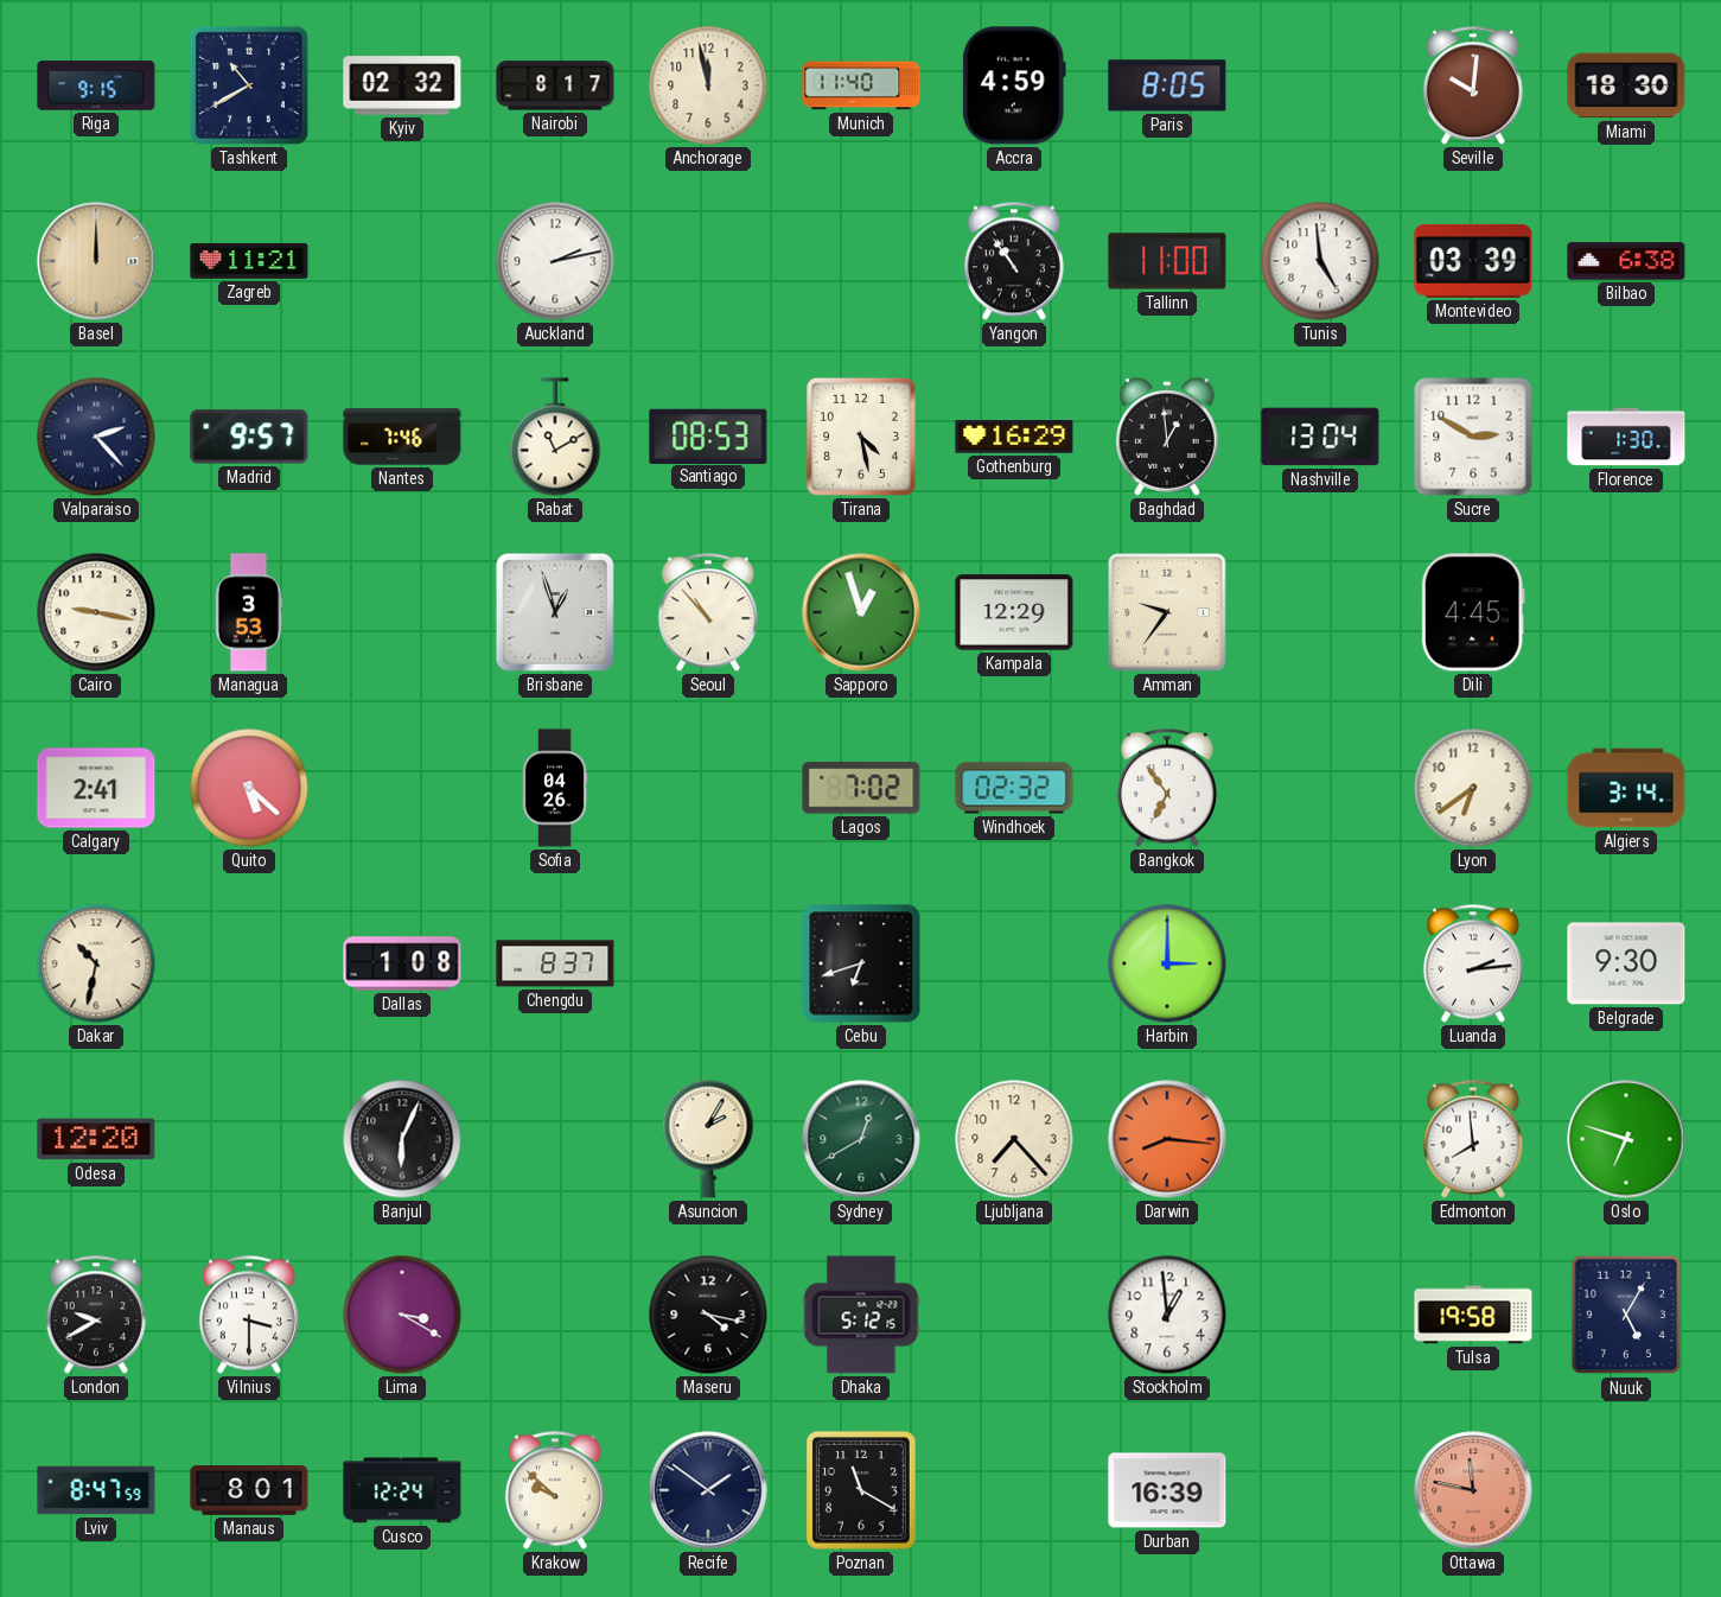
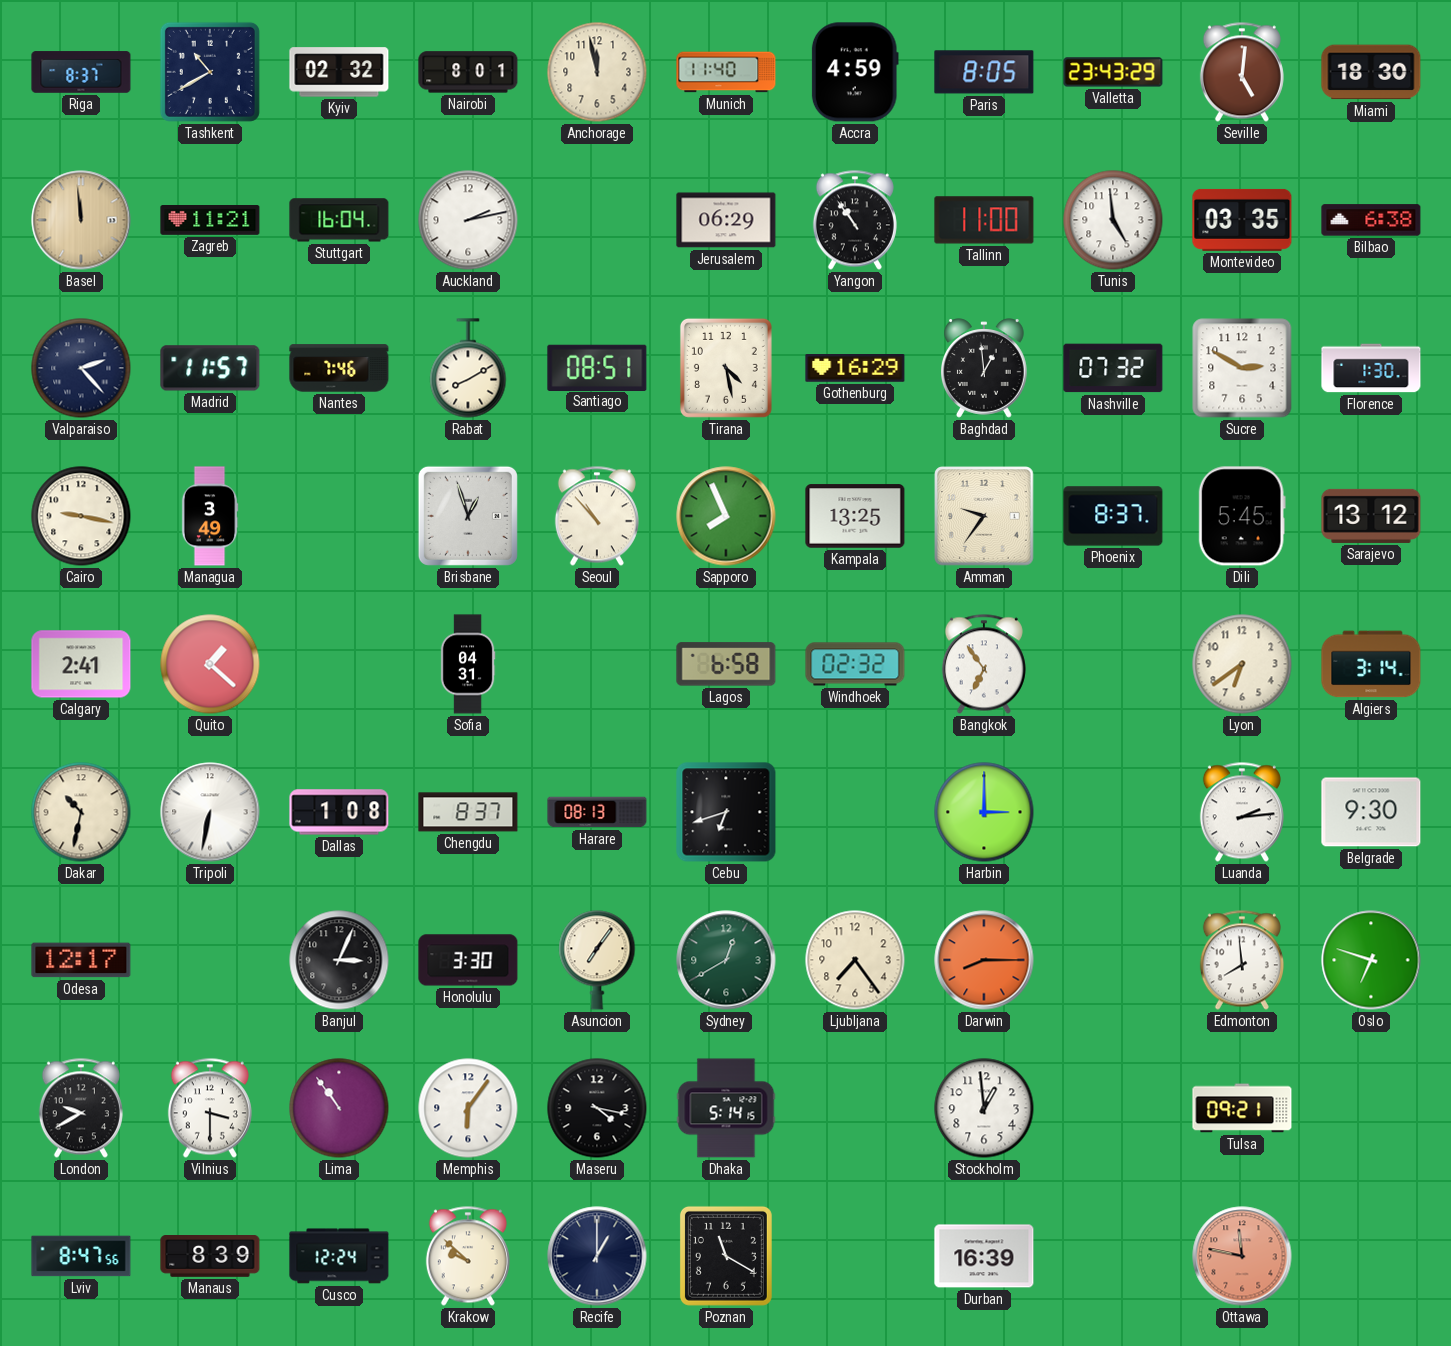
Riga: 9:15 -> 8:37
Nairobi: 8:17 -> 8:01
Valletta: none -> 23:43
Seville: 10:01 -> 5:01
Basel: 12:00 -> 11:59
Stuttgart: none -> 16:04
Jerusalem: none -> 06:29
Montevideo: 03:39 -> 03:35
Madrid: 9:57 -> 11:57
Rabat: 11:10 -> 8:10
Santiago: 08:53 -> 08:51
Nashville: 13:04 -> 07:32
Managua: 3:53 -> 3:49
Sapporo: 12:57 -> 7:56
Kampala: 12:29 -> 13:25
Phoenix: none -> 8:37
Dili: 4:45 -> 5:45
Sarajevo: none -> 13:12
Quito: 5:22 -> 1:22
Sofia: 04:26 -> 04:31
Lagos: 7:02 -> 6:58
Tripoli: none -> 6:32
Harare: none -> 08:13
Odesa: 12:20 -> 12:17
Banjul: 6:04 -> 3:04
Honolulu: none -> 3:30
Asuncion: 2:05 -> 7:06
Ljubljana: 7:23 -> 7:24
Darwin: 8:16 -> 8:15
Lima: 3:20 -> 10:54
Memphis: none -> 6:06
Dhaka: 5:12 -> 5:14
Tulsa: 19:58 -> 09:21
Nuuk: 5:05 -> none
Lviv: 8:47:59 -> 8:47:56
Manaus: 8:01 -> 8:39
Recife: 1:51 -> 1:00
